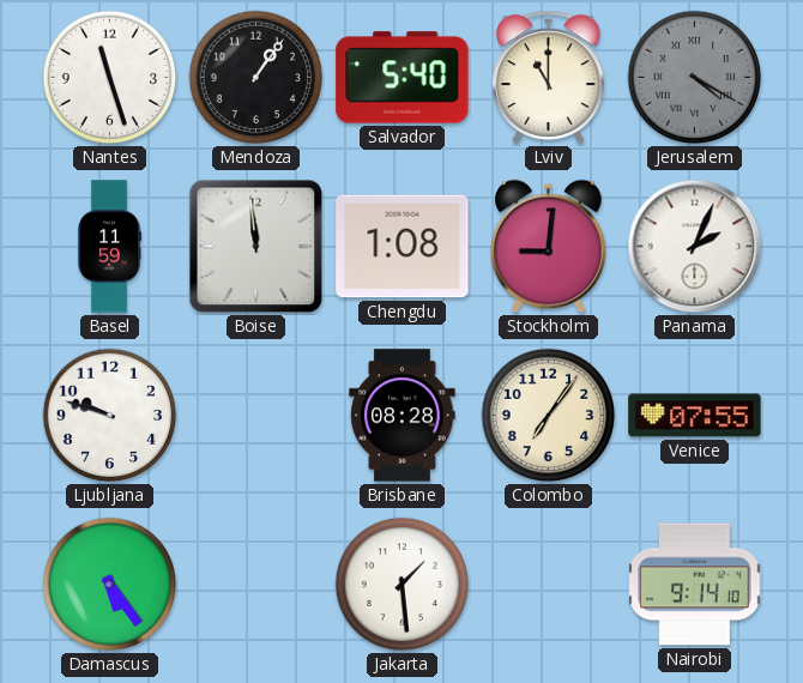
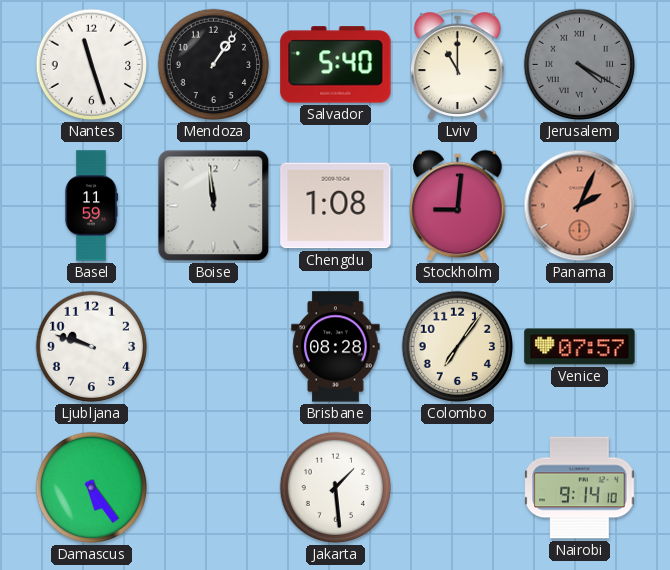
Panama dial: white -> salmon
Venice: 07:55 -> 07:57
